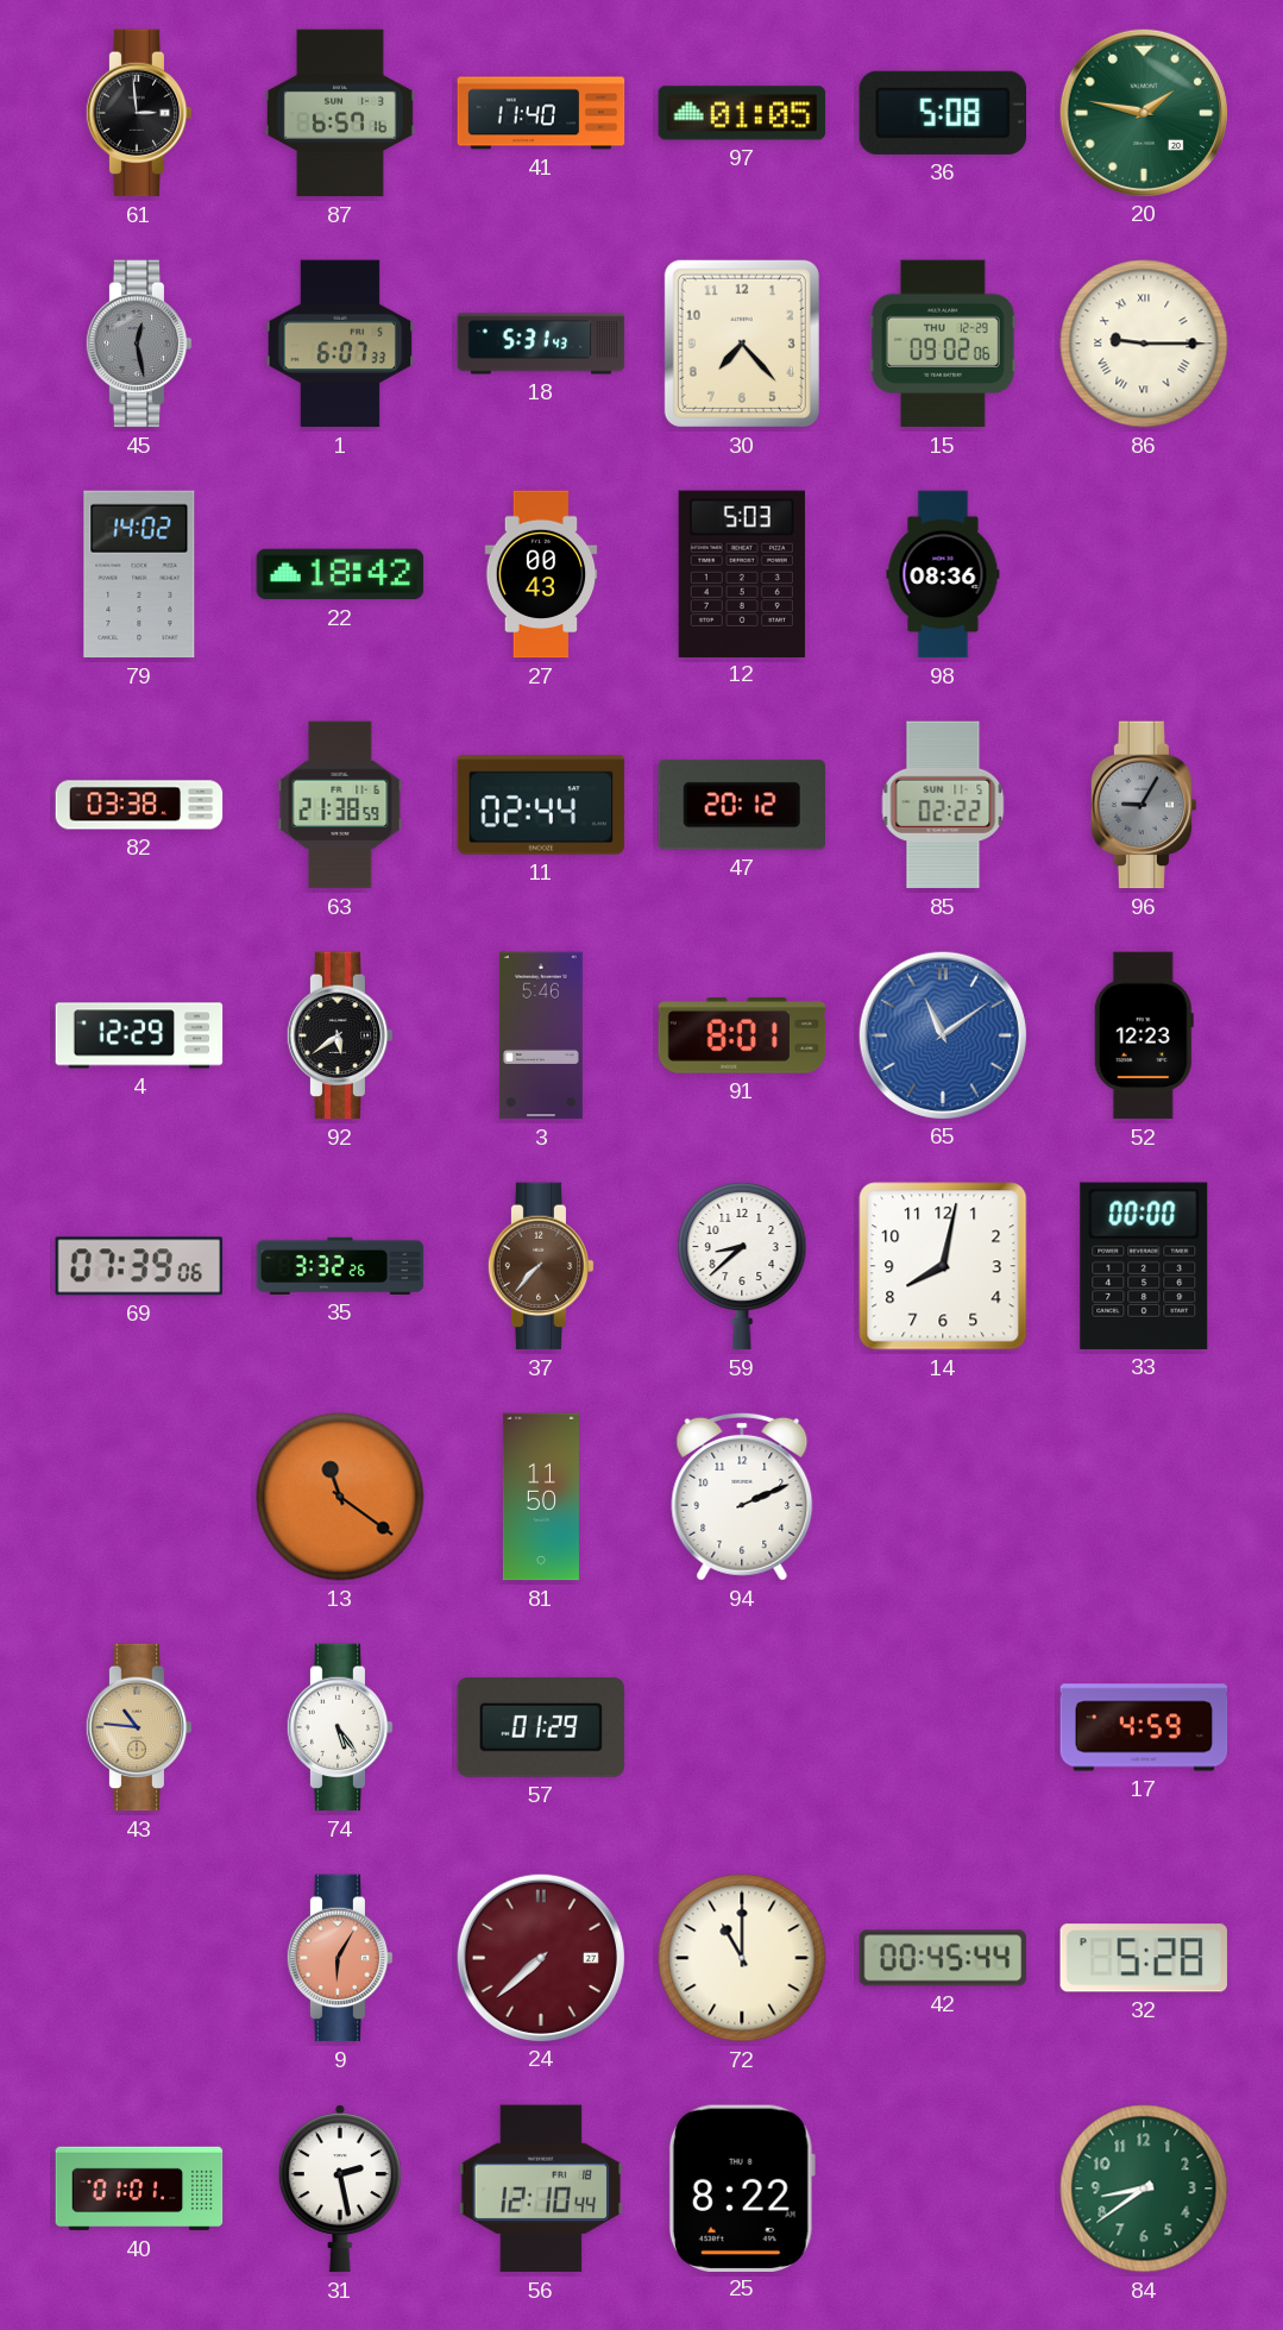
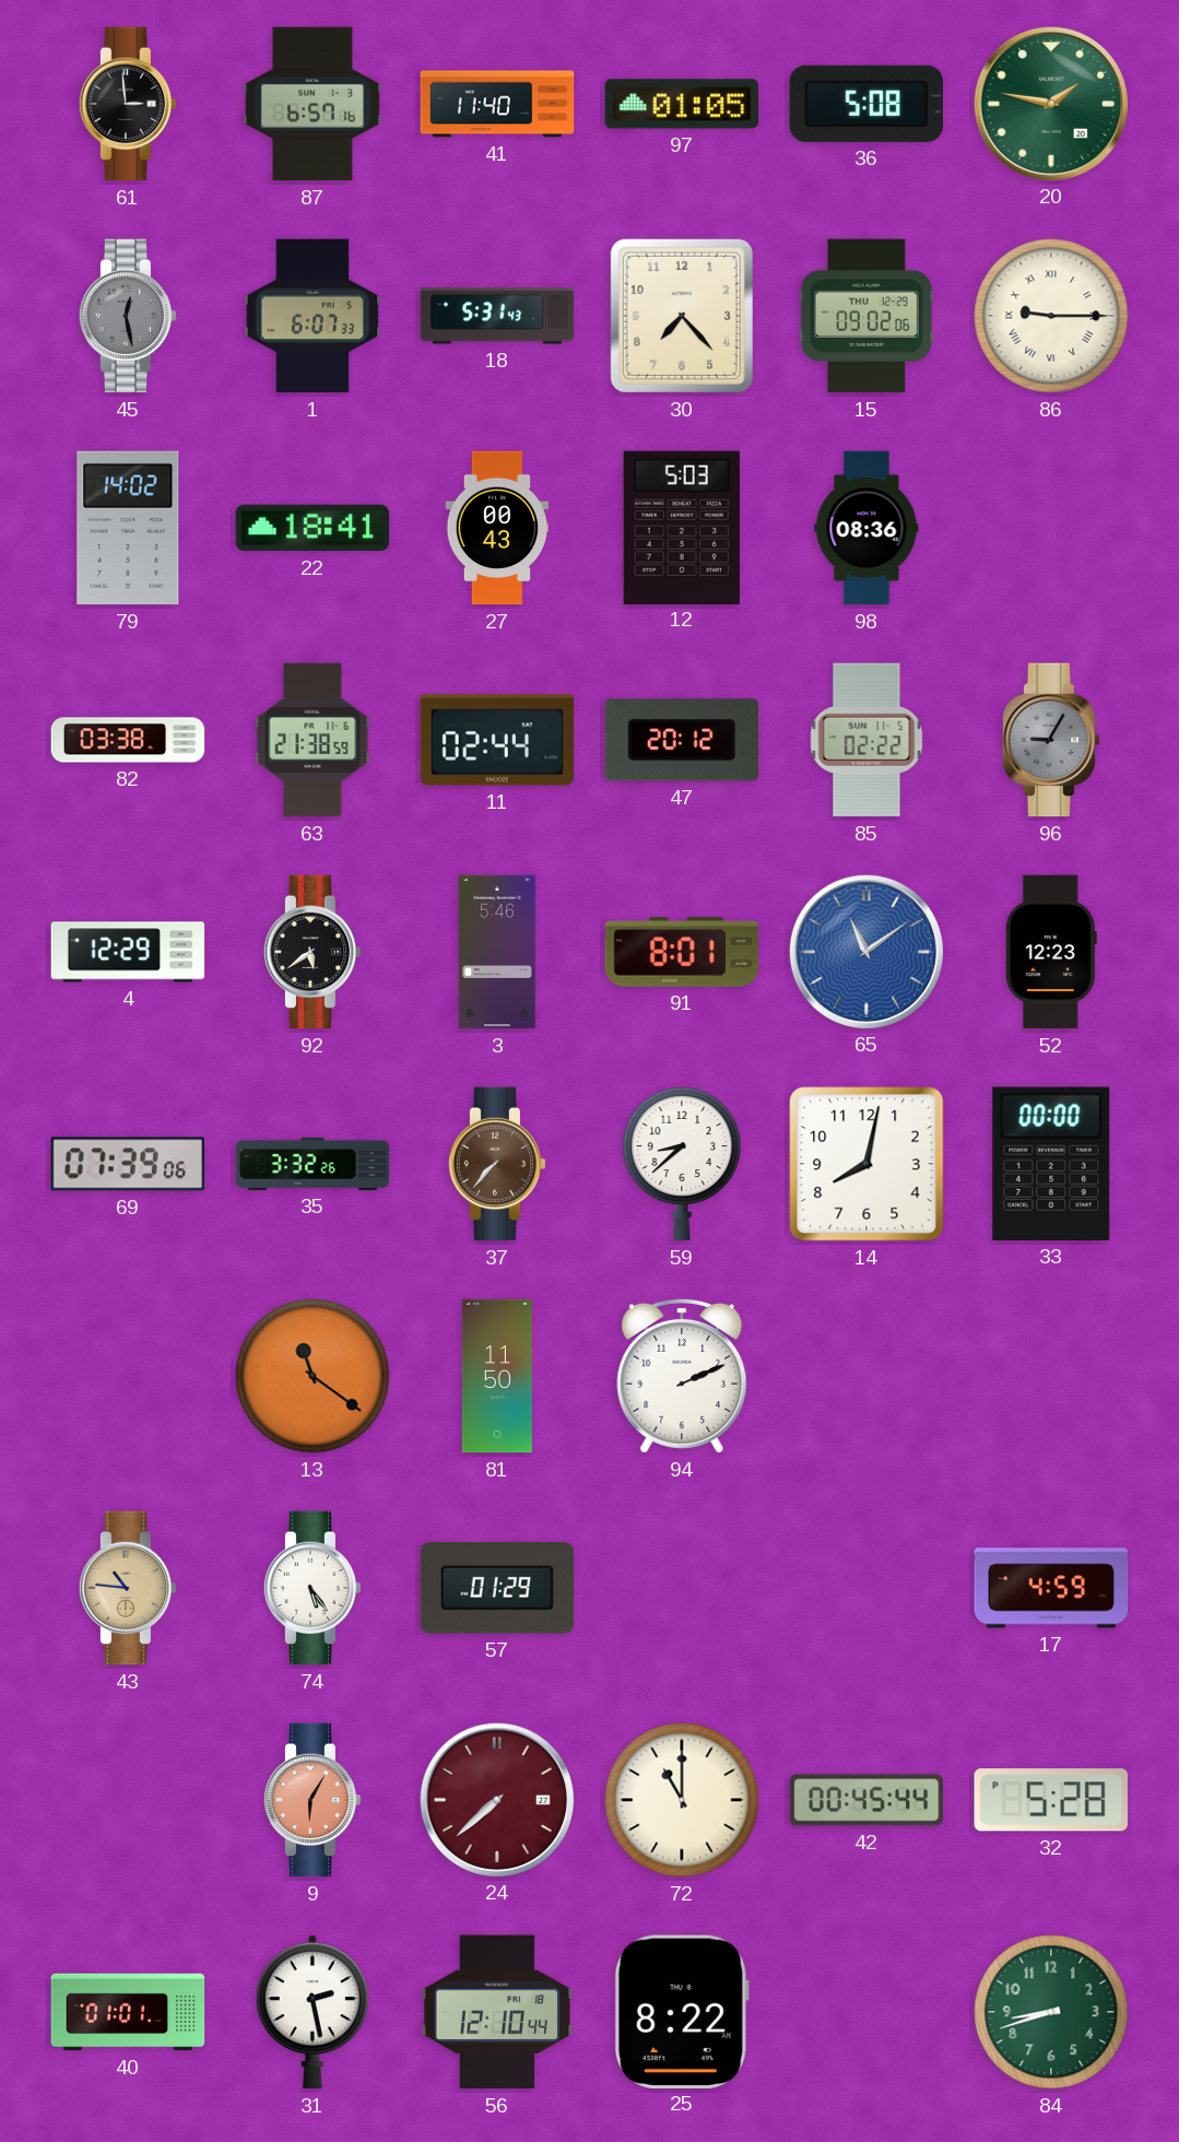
22: 18:42 -> 18:41
84: 8:39 -> 8:42
